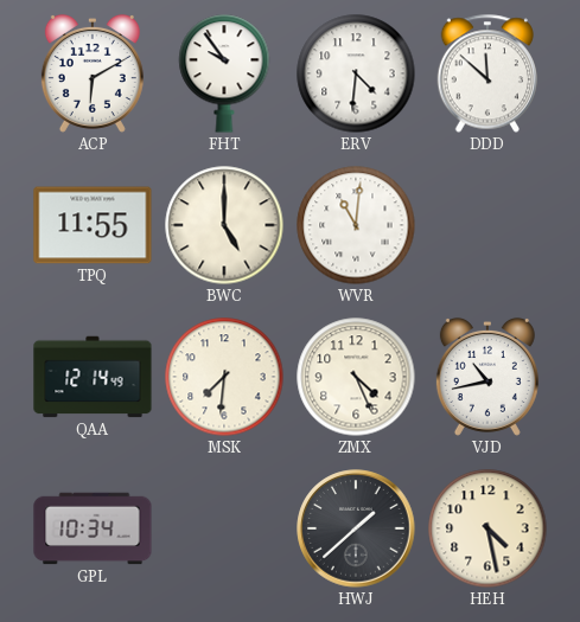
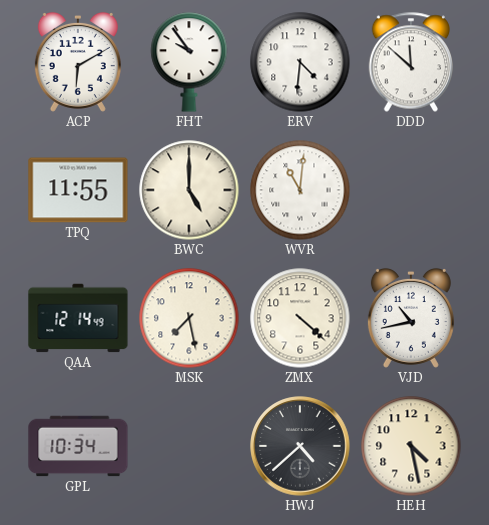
MSK: 7:31 -> 7:28
ZMX: 4:26 -> 4:22
HWJ: 1:38 -> 4:38
